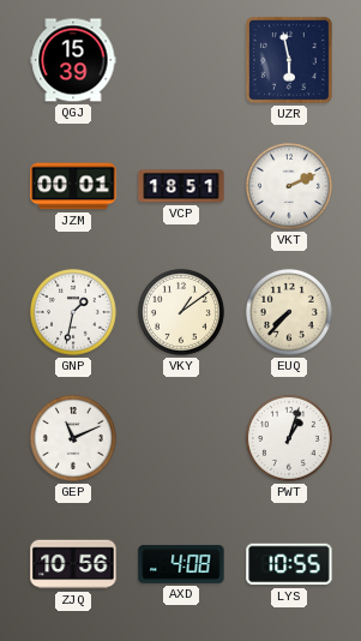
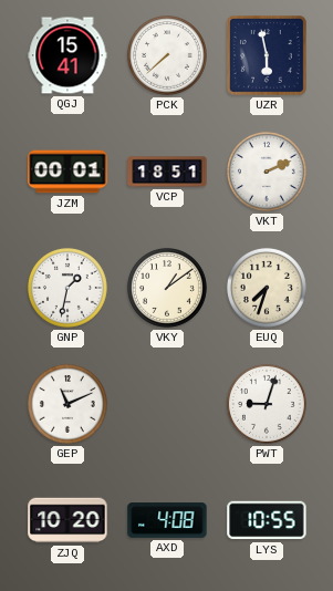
QGJ: 15:39 -> 15:41
PCK: none -> 7:38
EUQ: 7:37 -> 7:33
PWT: 1:03 -> 9:03
ZJQ: 10:56 -> 10:20
